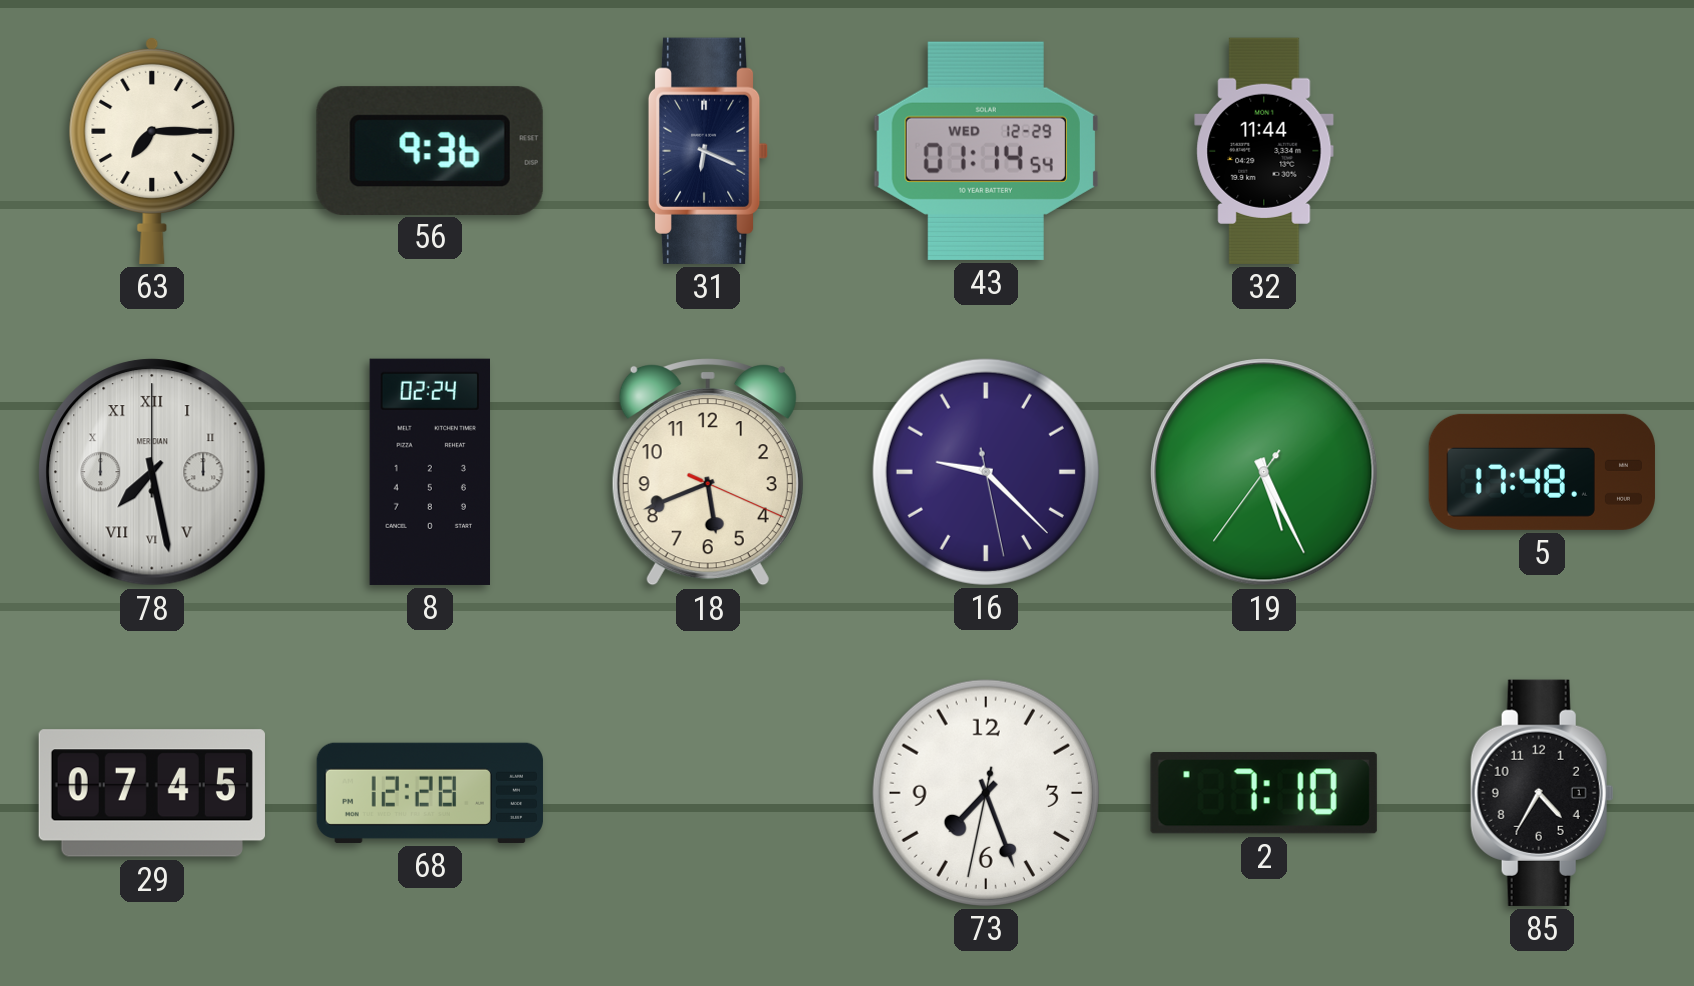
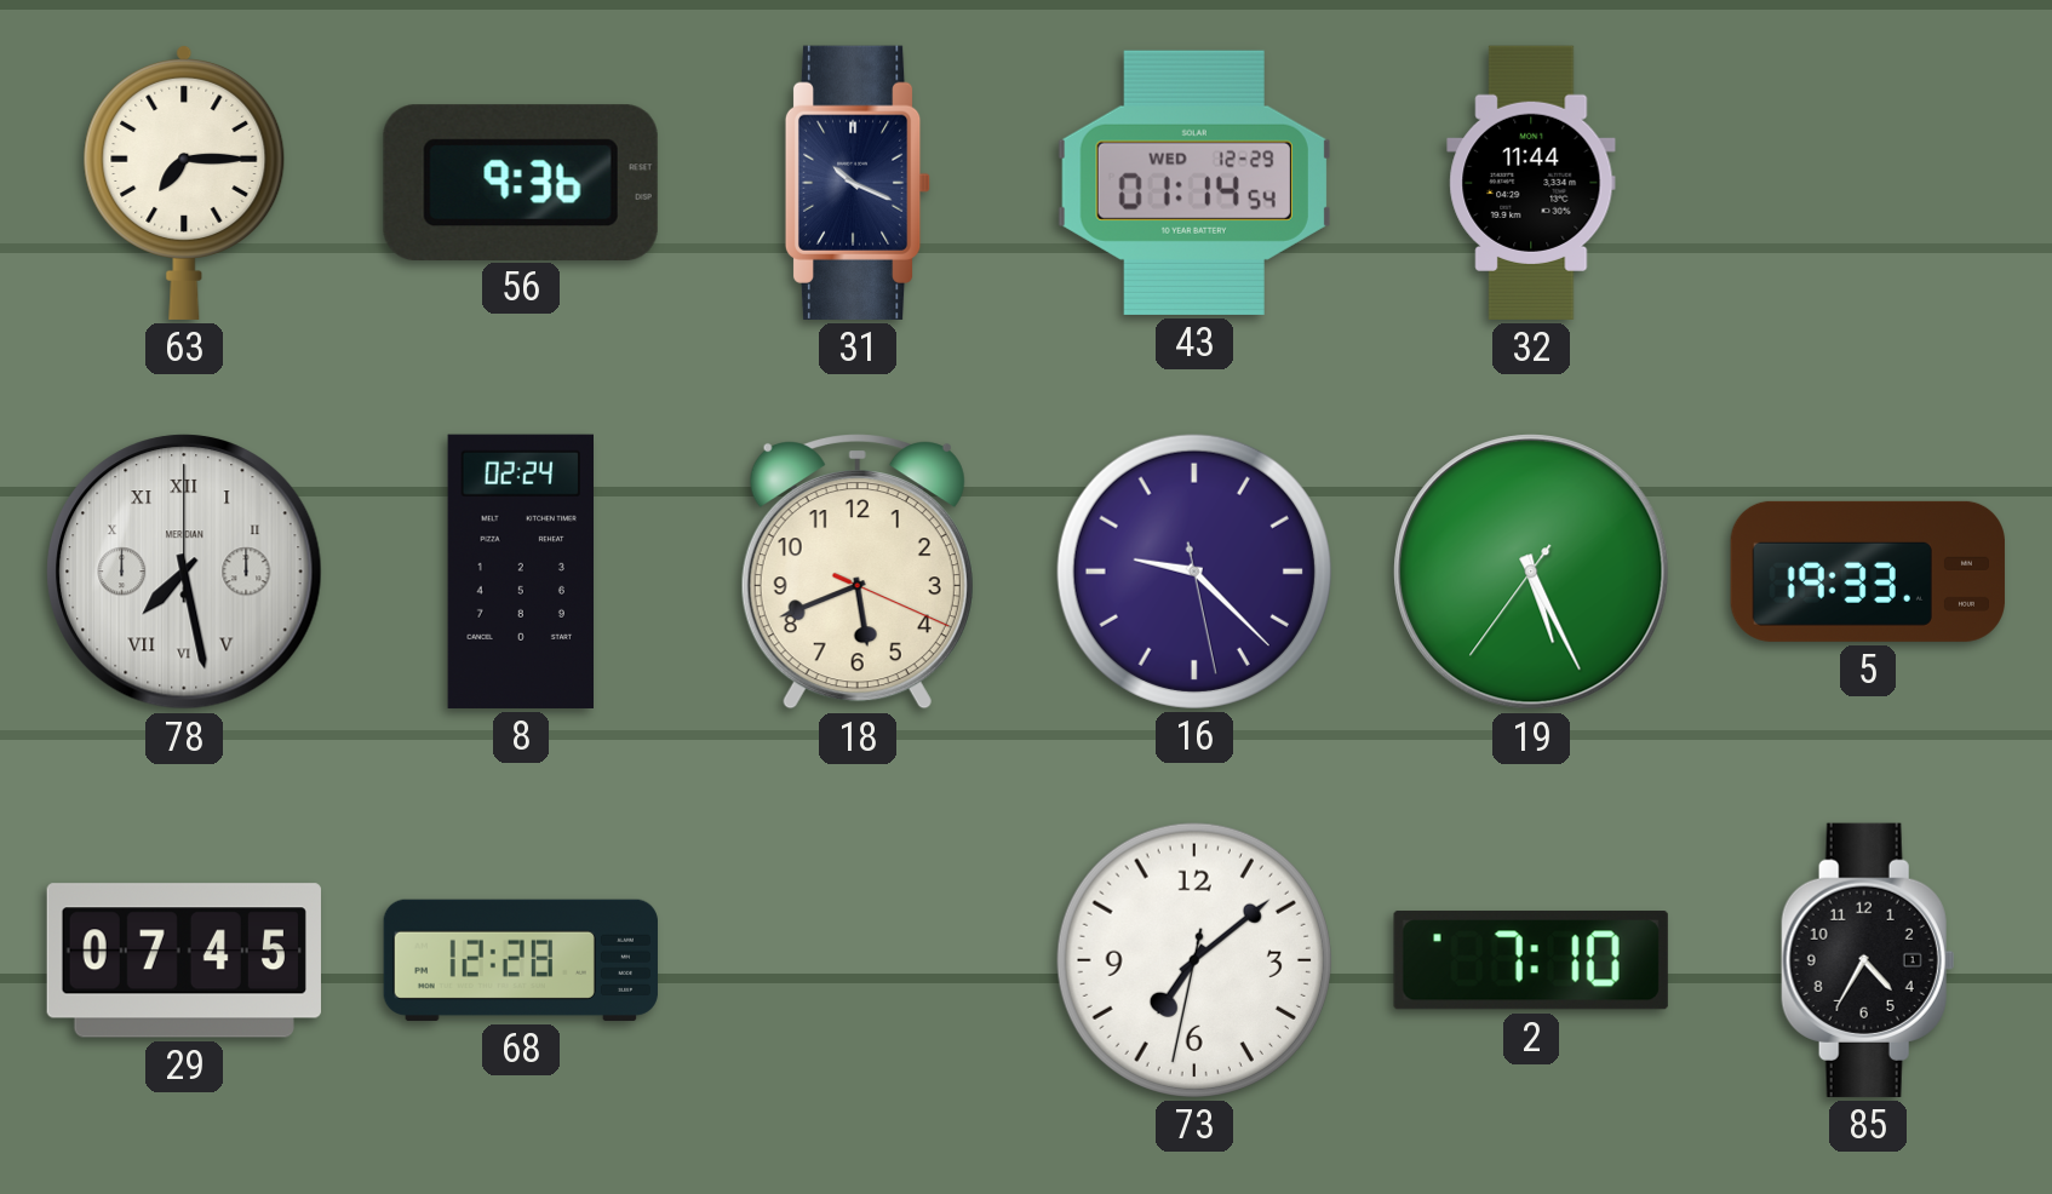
31: 6:19 -> 10:19
5: 17:48 -> 19:33
73: 7:26 -> 7:08
